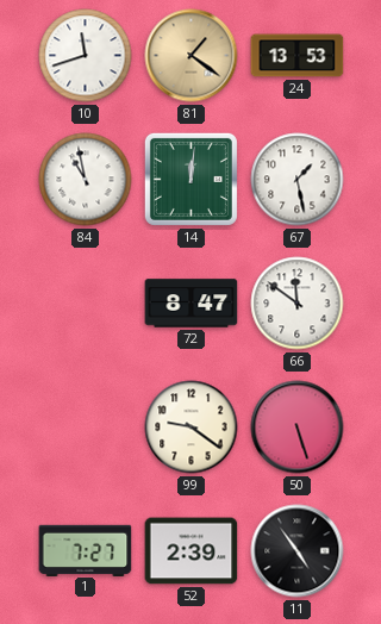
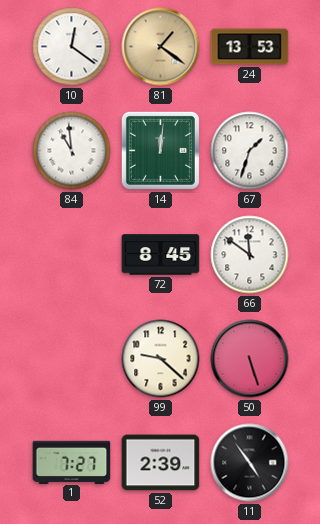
10: 11:42 -> 12:21
84: 10:58 -> 10:59
67: 1:28 -> 1:33
72: 8:47 -> 8:45
99: 9:21 -> 9:22
